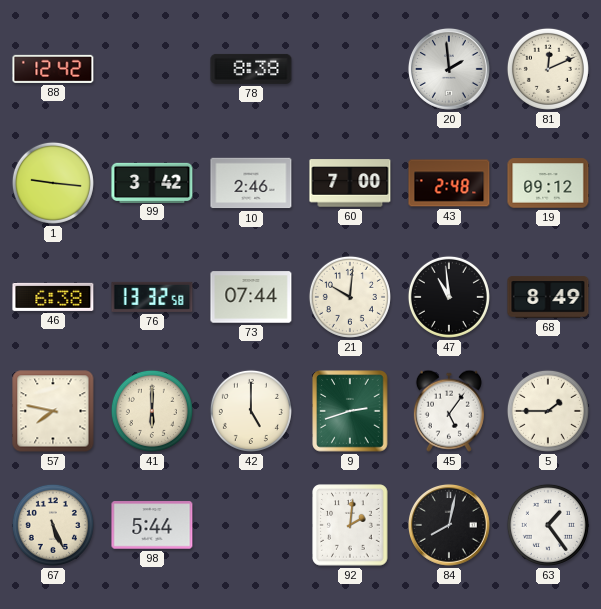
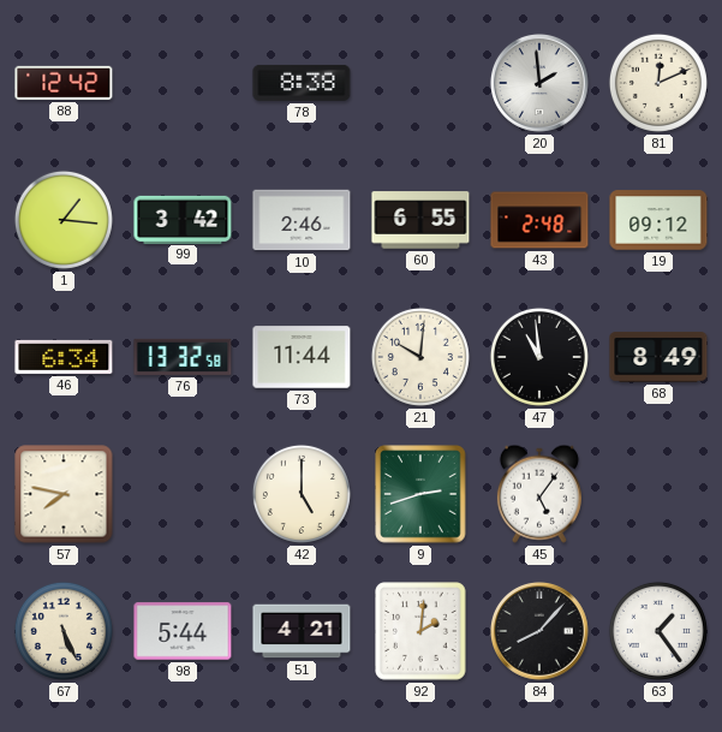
1: 9:16 -> 1:16
60: 7:00 -> 6:55
46: 6:38 -> 6:34
73: 07:44 -> 11:44
41: 6:00 -> none
5: 1:45 -> none
51: none -> 4:21
84: 8:02 -> 8:07
